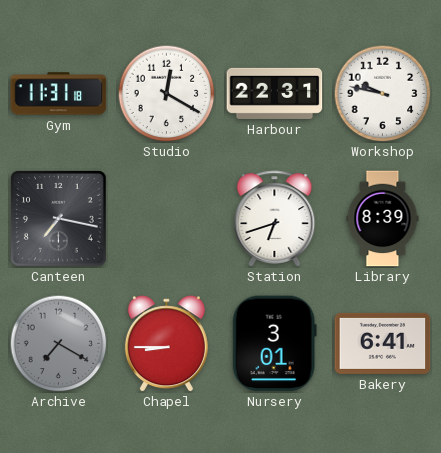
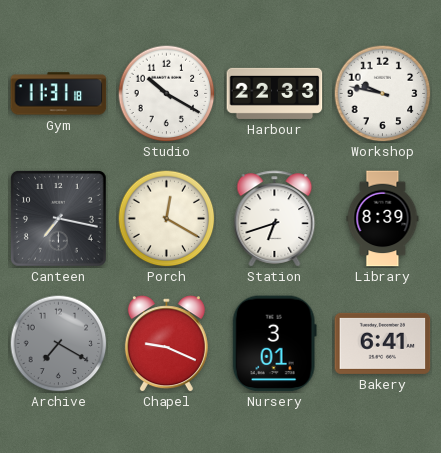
Studio: 12:20 -> 10:20
Harbour: 22:31 -> 22:33
Porch: none -> 12:20
Chapel: 8:45 -> 9:19
